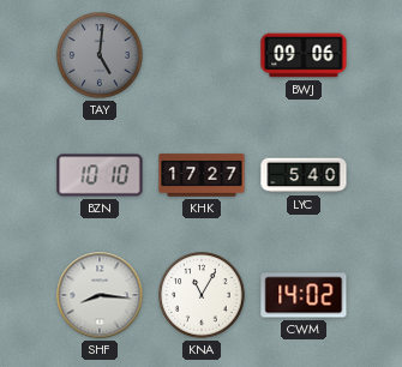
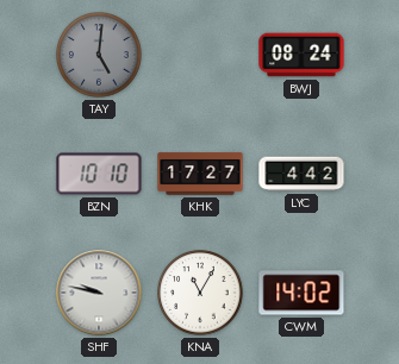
BWJ: 09:06 -> 08:24
LYC: 5:40 -> 4:42
SHF: 8:16 -> 9:47
